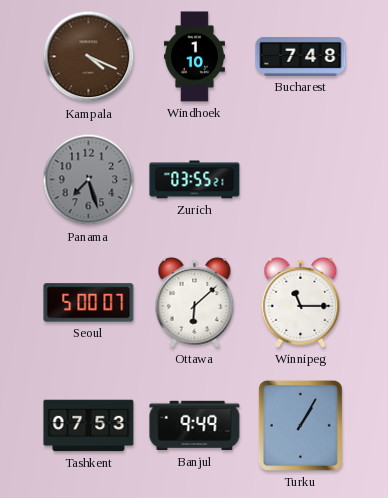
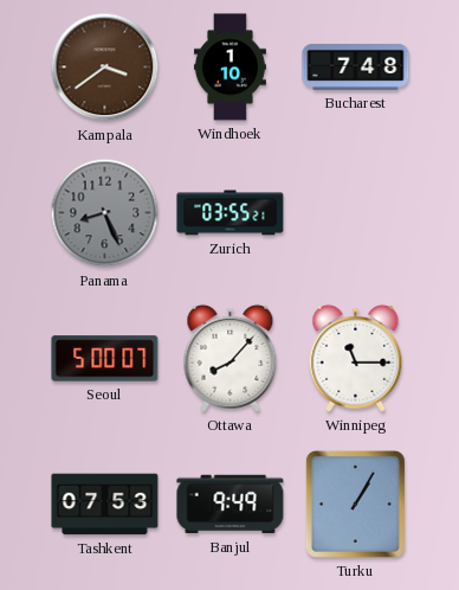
Kampala: 4:19 -> 3:39
Panama: 7:27 -> 8:26
Ottawa: 6:08 -> 8:07
